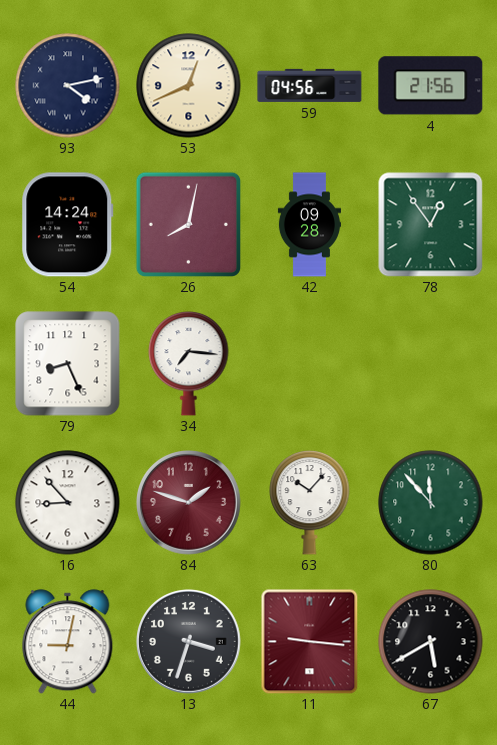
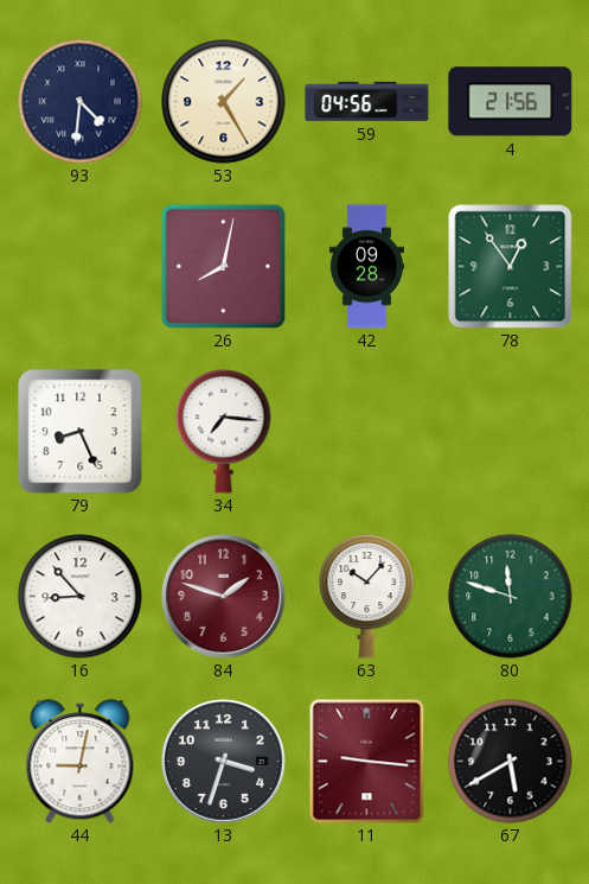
93: 4:13 -> 4:31
53: 12:41 -> 1:25
54: 14:24 -> none
80: 11:53 -> 11:48
